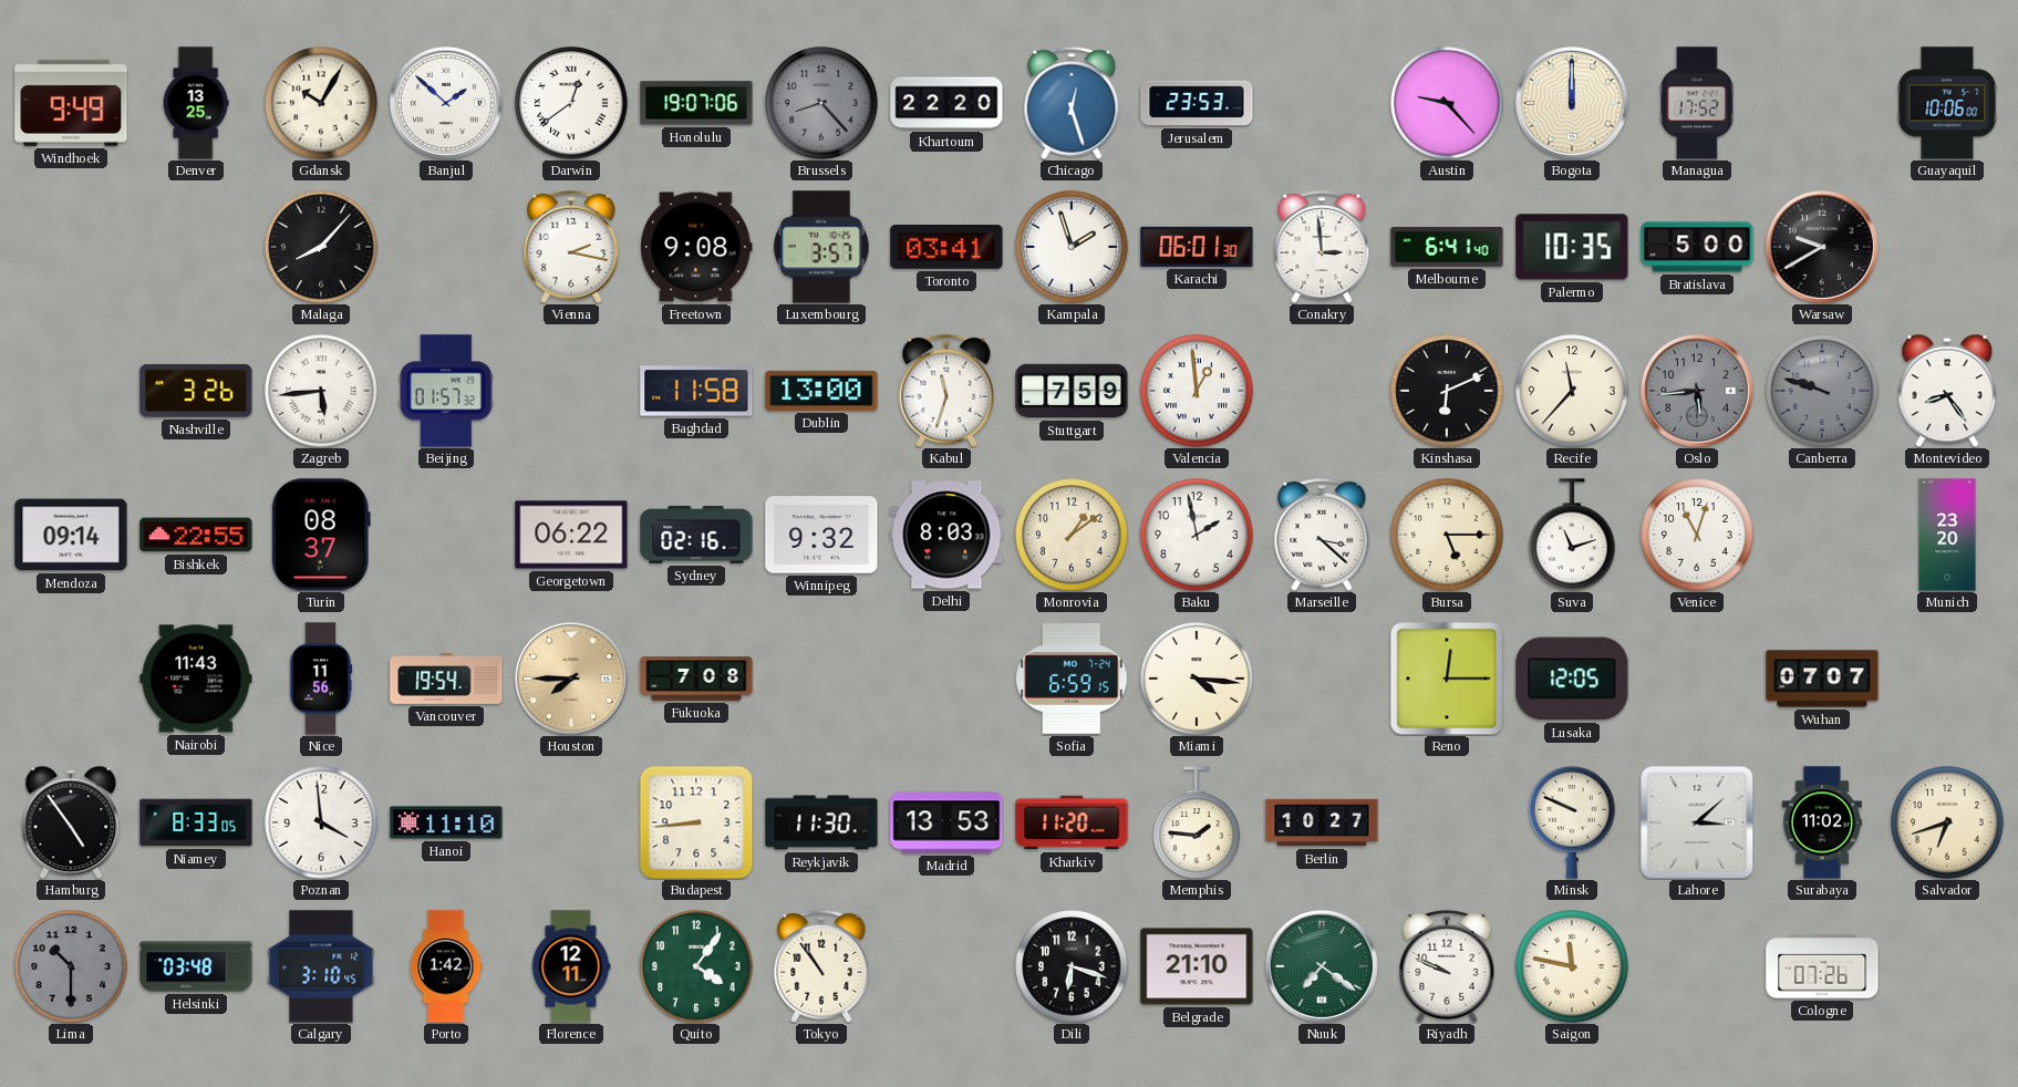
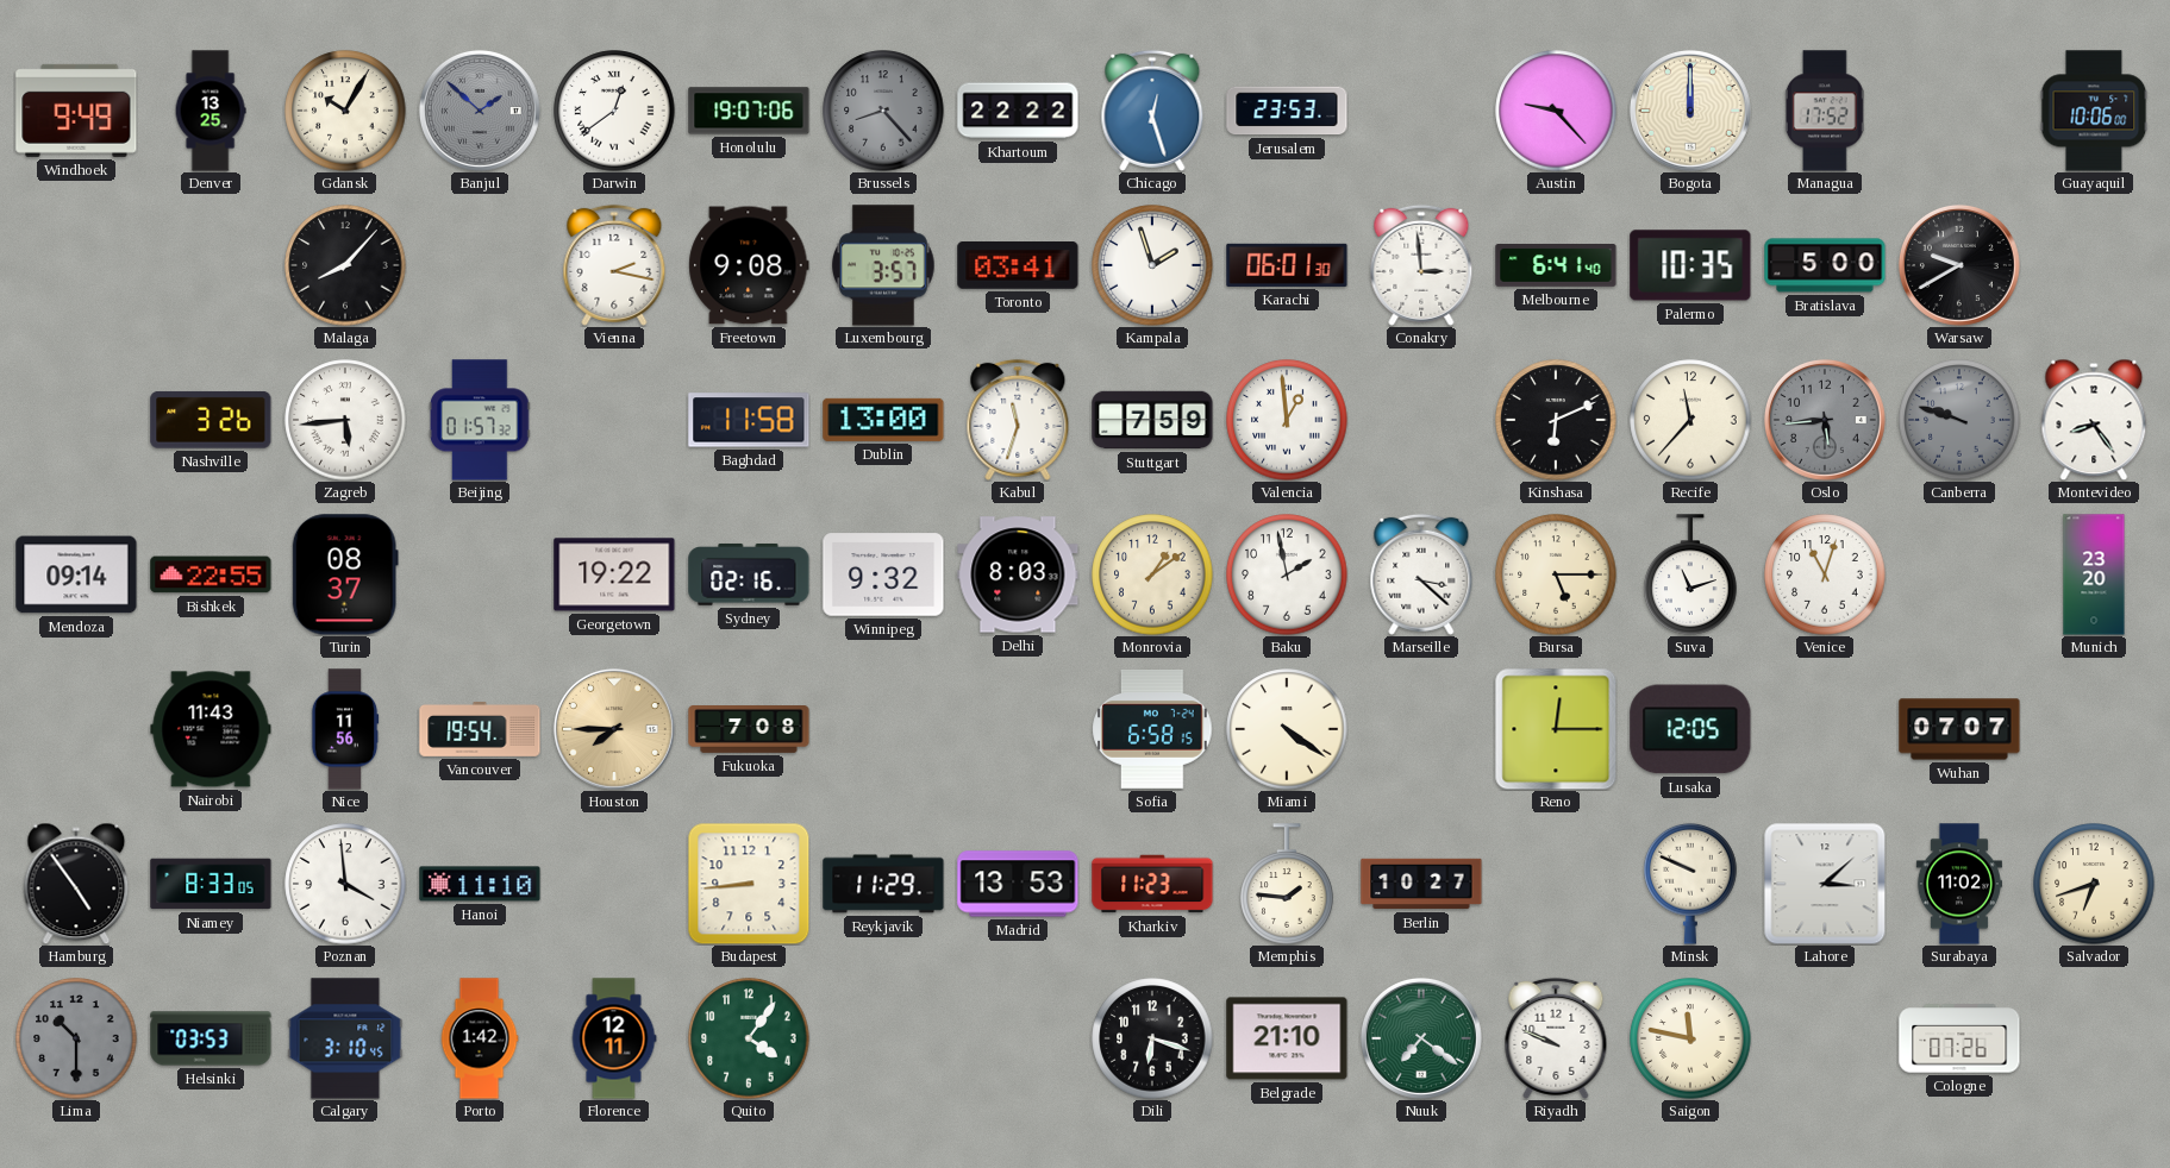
Banjul dial: white -> grey
Khartoum: 22:20 -> 22:22
Georgetown: 06:22 -> 19:22
Sofia: 6:59 -> 6:58
Miami: 4:16 -> 4:21
Reykjavik: 11:30 -> 11:29
Kharkiv: 11:20 -> 11:23
Helsinki: 03:48 -> 03:53
Tokyo: 10:54 -> none
